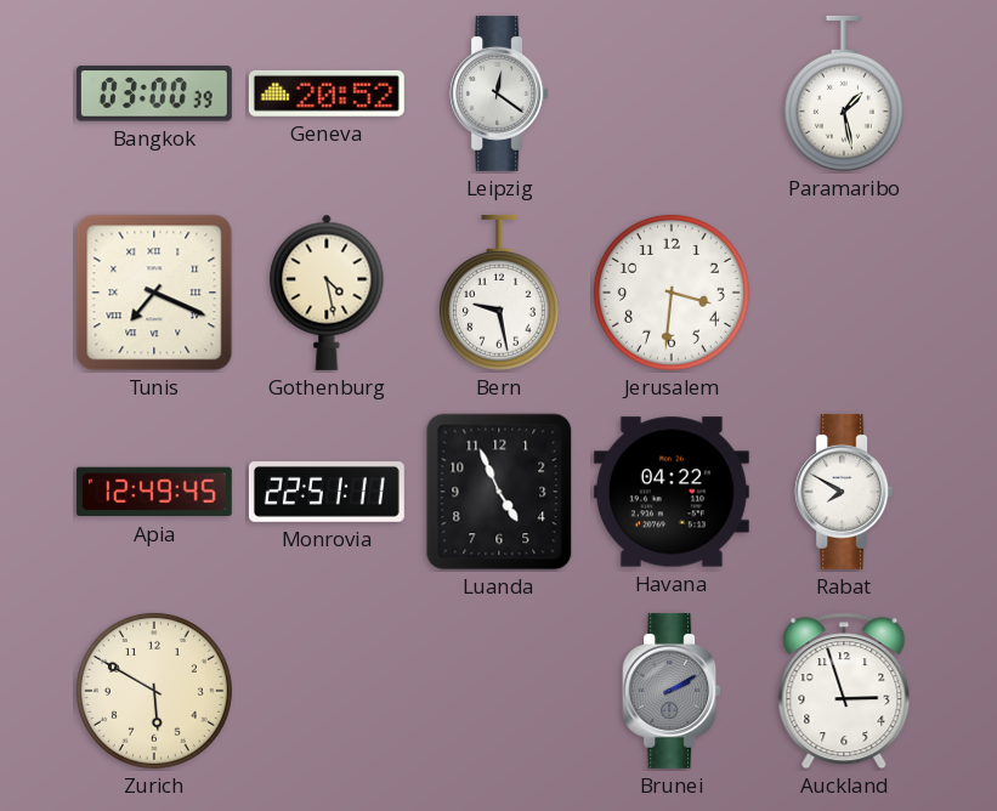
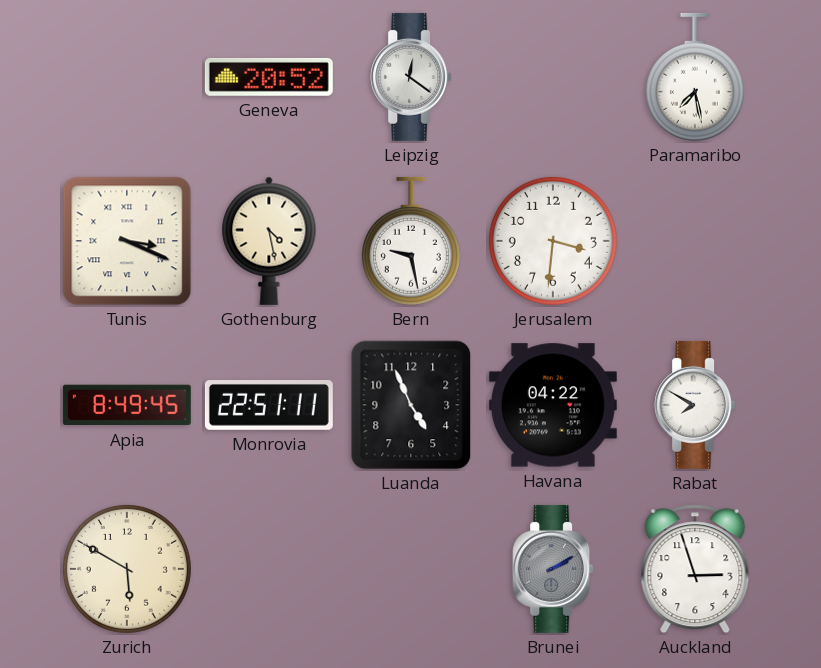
Bangkok: 03:00 -> none
Paramaribo: 1:28 -> 7:28
Tunis: 7:19 -> 3:19
Apia: 12:49 -> 8:49
